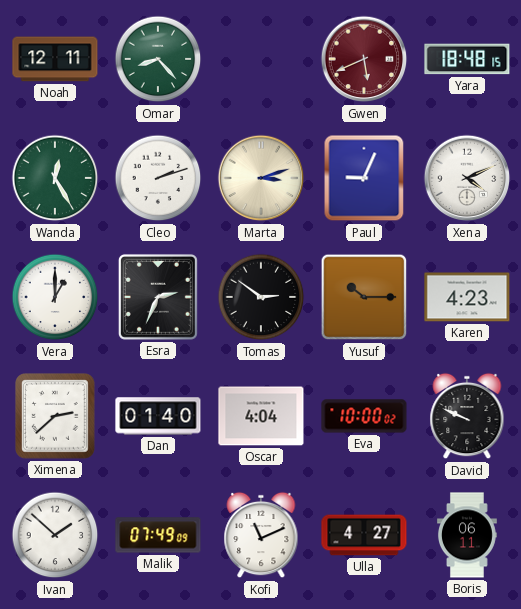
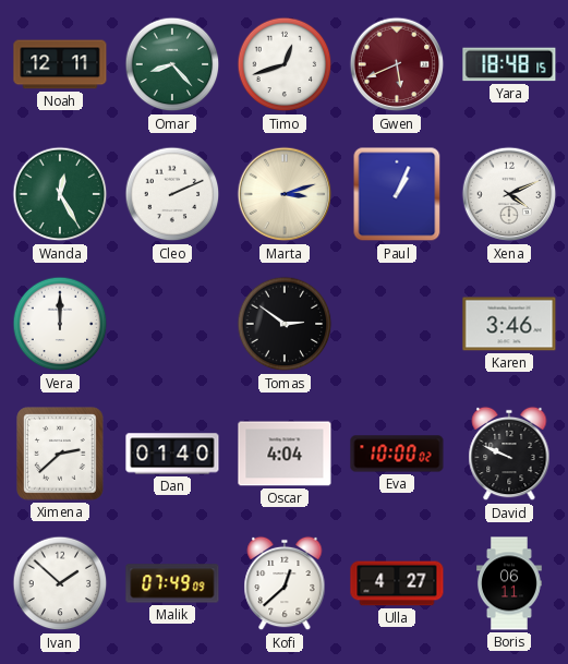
Timo: none -> 12:42
Cleo: 2:12 -> 2:11
Paul: 9:04 -> 1:04
Vera: 1:00 -> 12:00
Esra: 2:34 -> none
Yusuf: 10:15 -> none
Karen: 4:23 -> 3:46
Kofi: 11:11 -> 12:38
